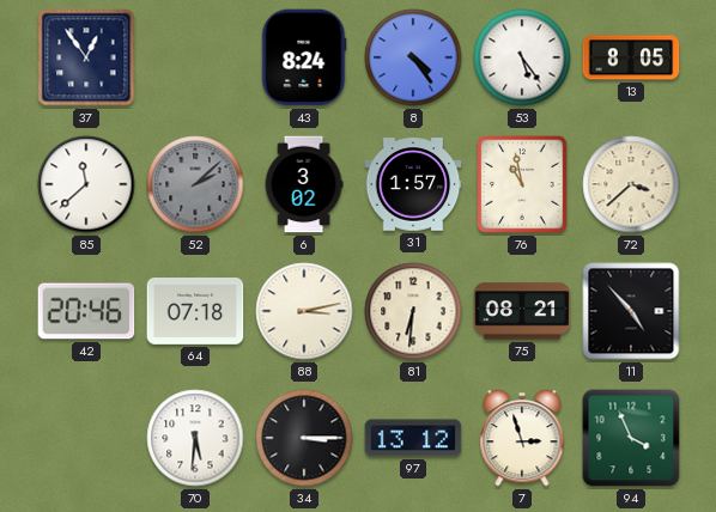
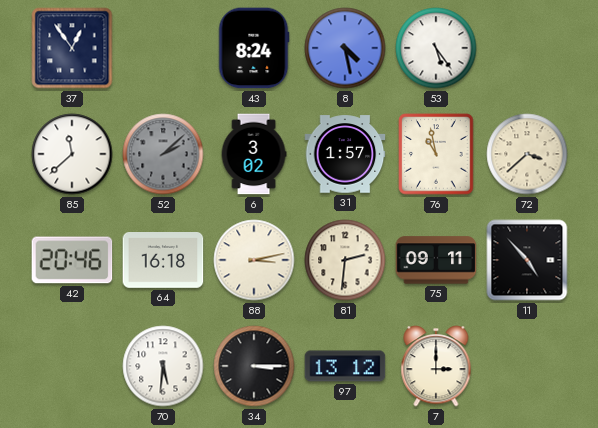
8: 4:24 -> 4:28
13: 8:05 -> none
64: 07:18 -> 16:18
81: 6:31 -> 2:31
75: 08:21 -> 09:11
7: 2:57 -> 3:00
94: 3:56 -> none
